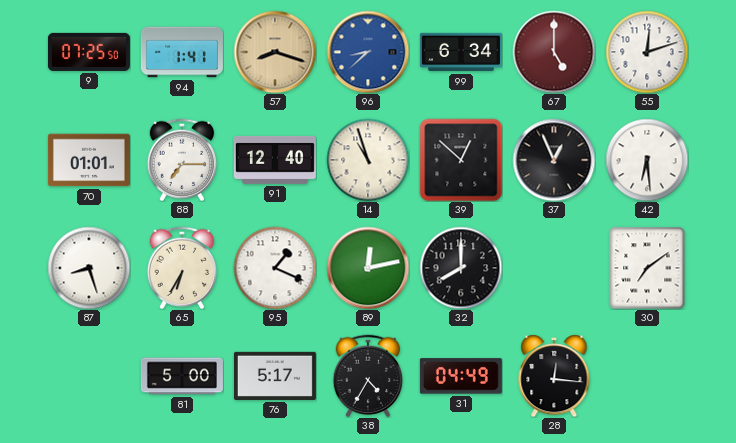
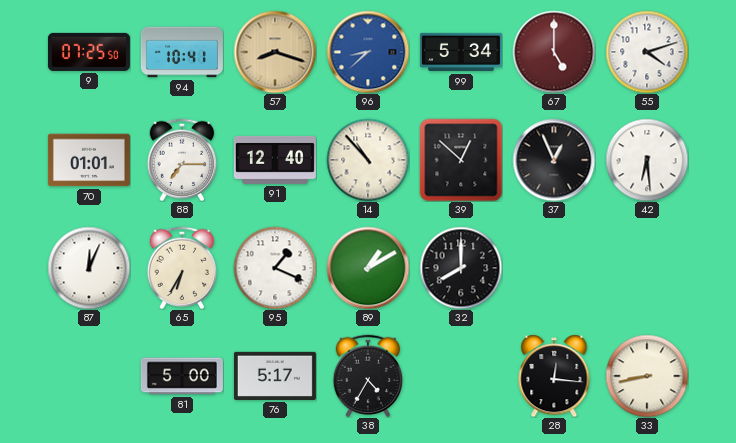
94: 1:41 -> 10:41
99: 6:34 -> 5:34
55: 12:12 -> 4:12
14: 10:57 -> 10:53
87: 8:27 -> 12:04
89: 12:13 -> 1:10
30: 7:09 -> none
31: 04:49 -> none
33: none -> 8:43
